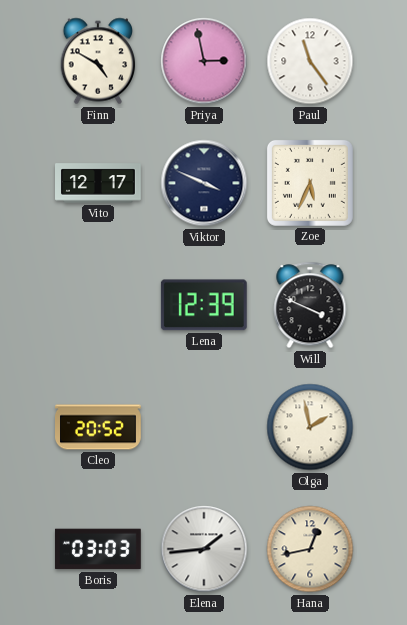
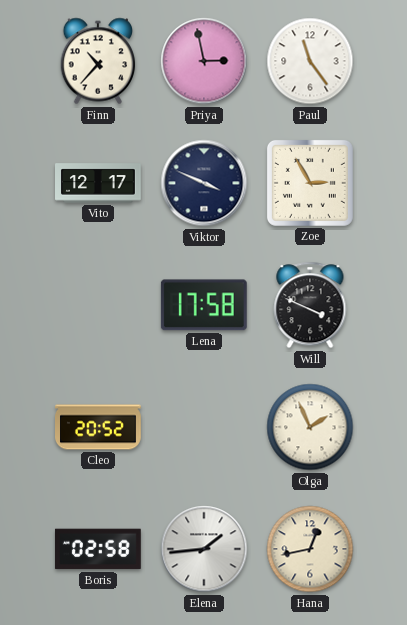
Finn: 4:50 -> 10:37
Zoe: 5:34 -> 2:55
Lena: 12:39 -> 17:58
Olga: 1:58 -> 1:56
Boris: 03:03 -> 02:58
